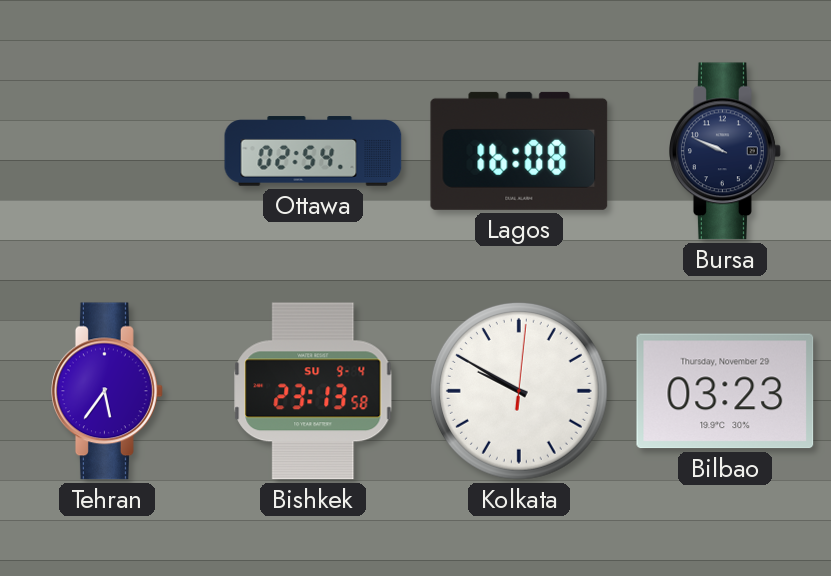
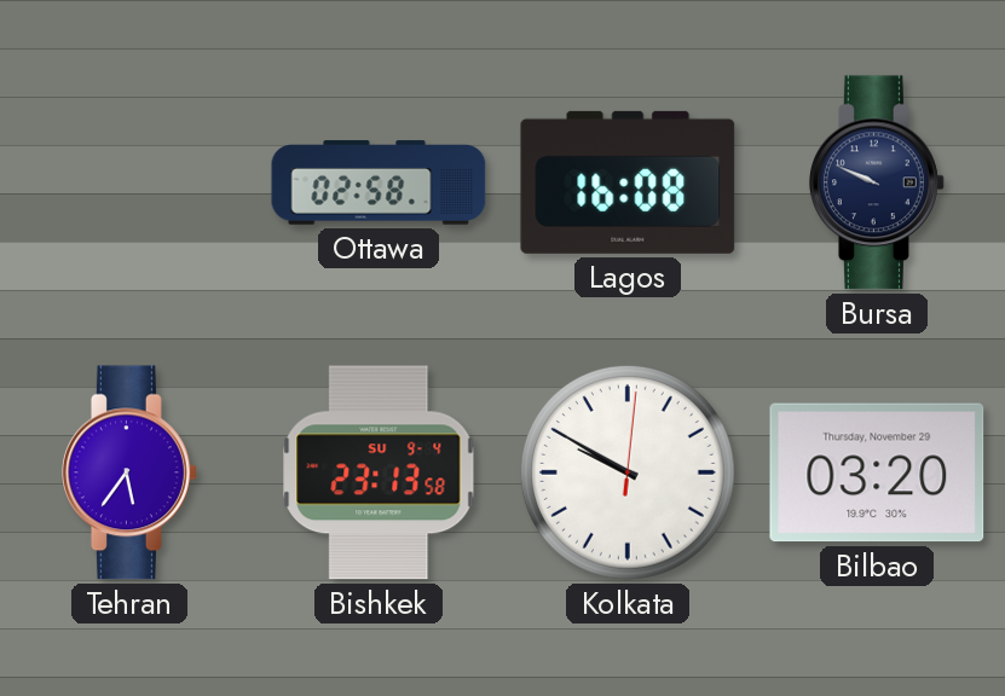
Ottawa: 02:54 -> 02:58
Bilbao: 03:23 -> 03:20
